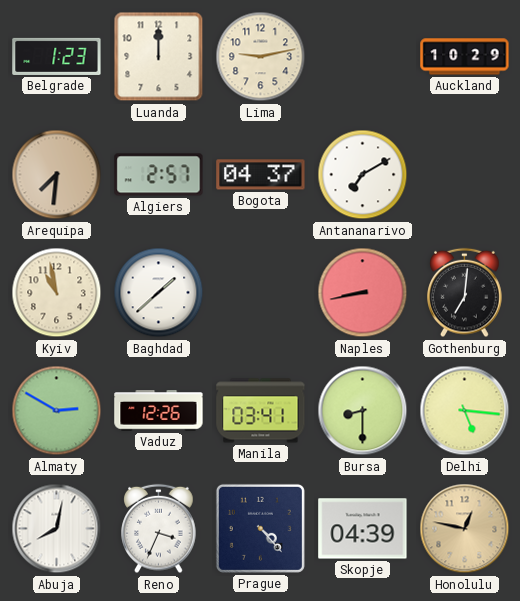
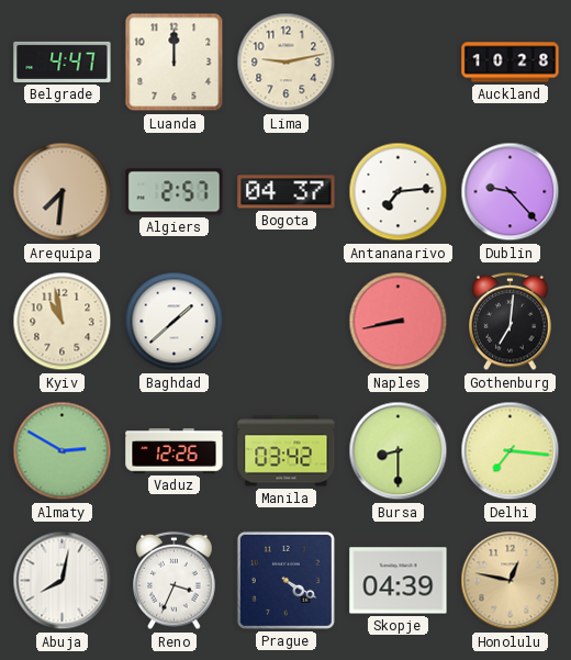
Belgrade: 1:23 -> 4:47
Auckland: 10:29 -> 10:28
Antananarivo: 7:10 -> 7:14
Dublin: none -> 9:23
Manila: 03:41 -> 03:42
Delhi: 5:16 -> 7:16
Prague: 4:23 -> 4:20
